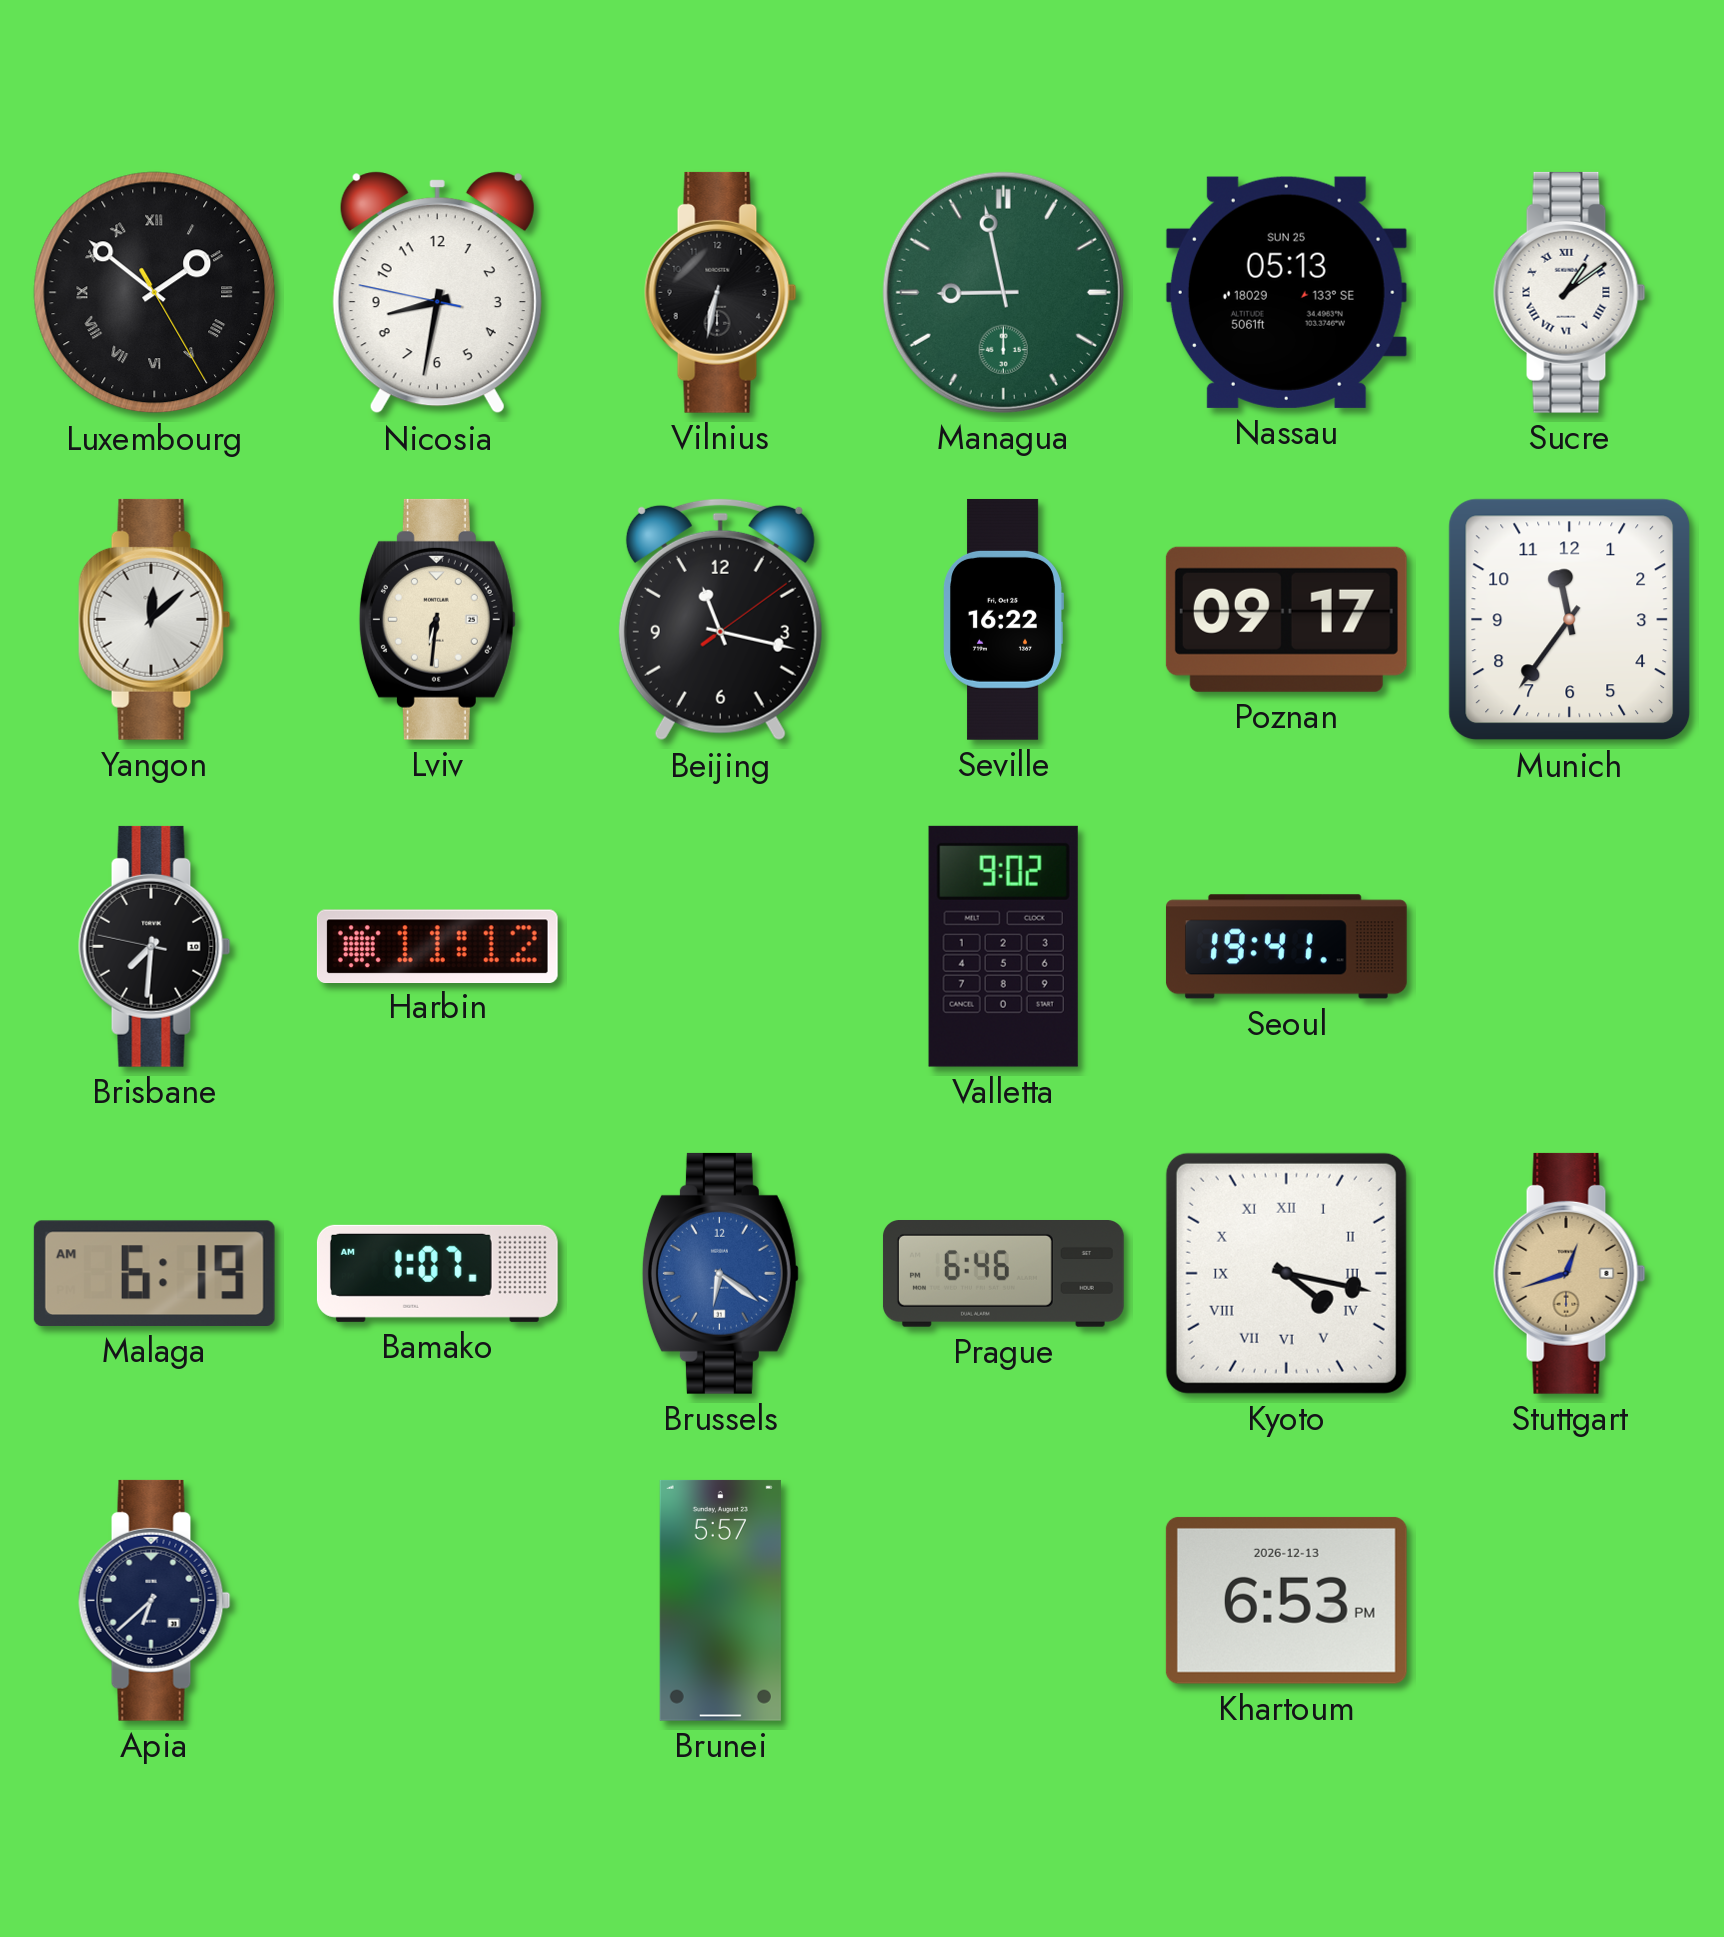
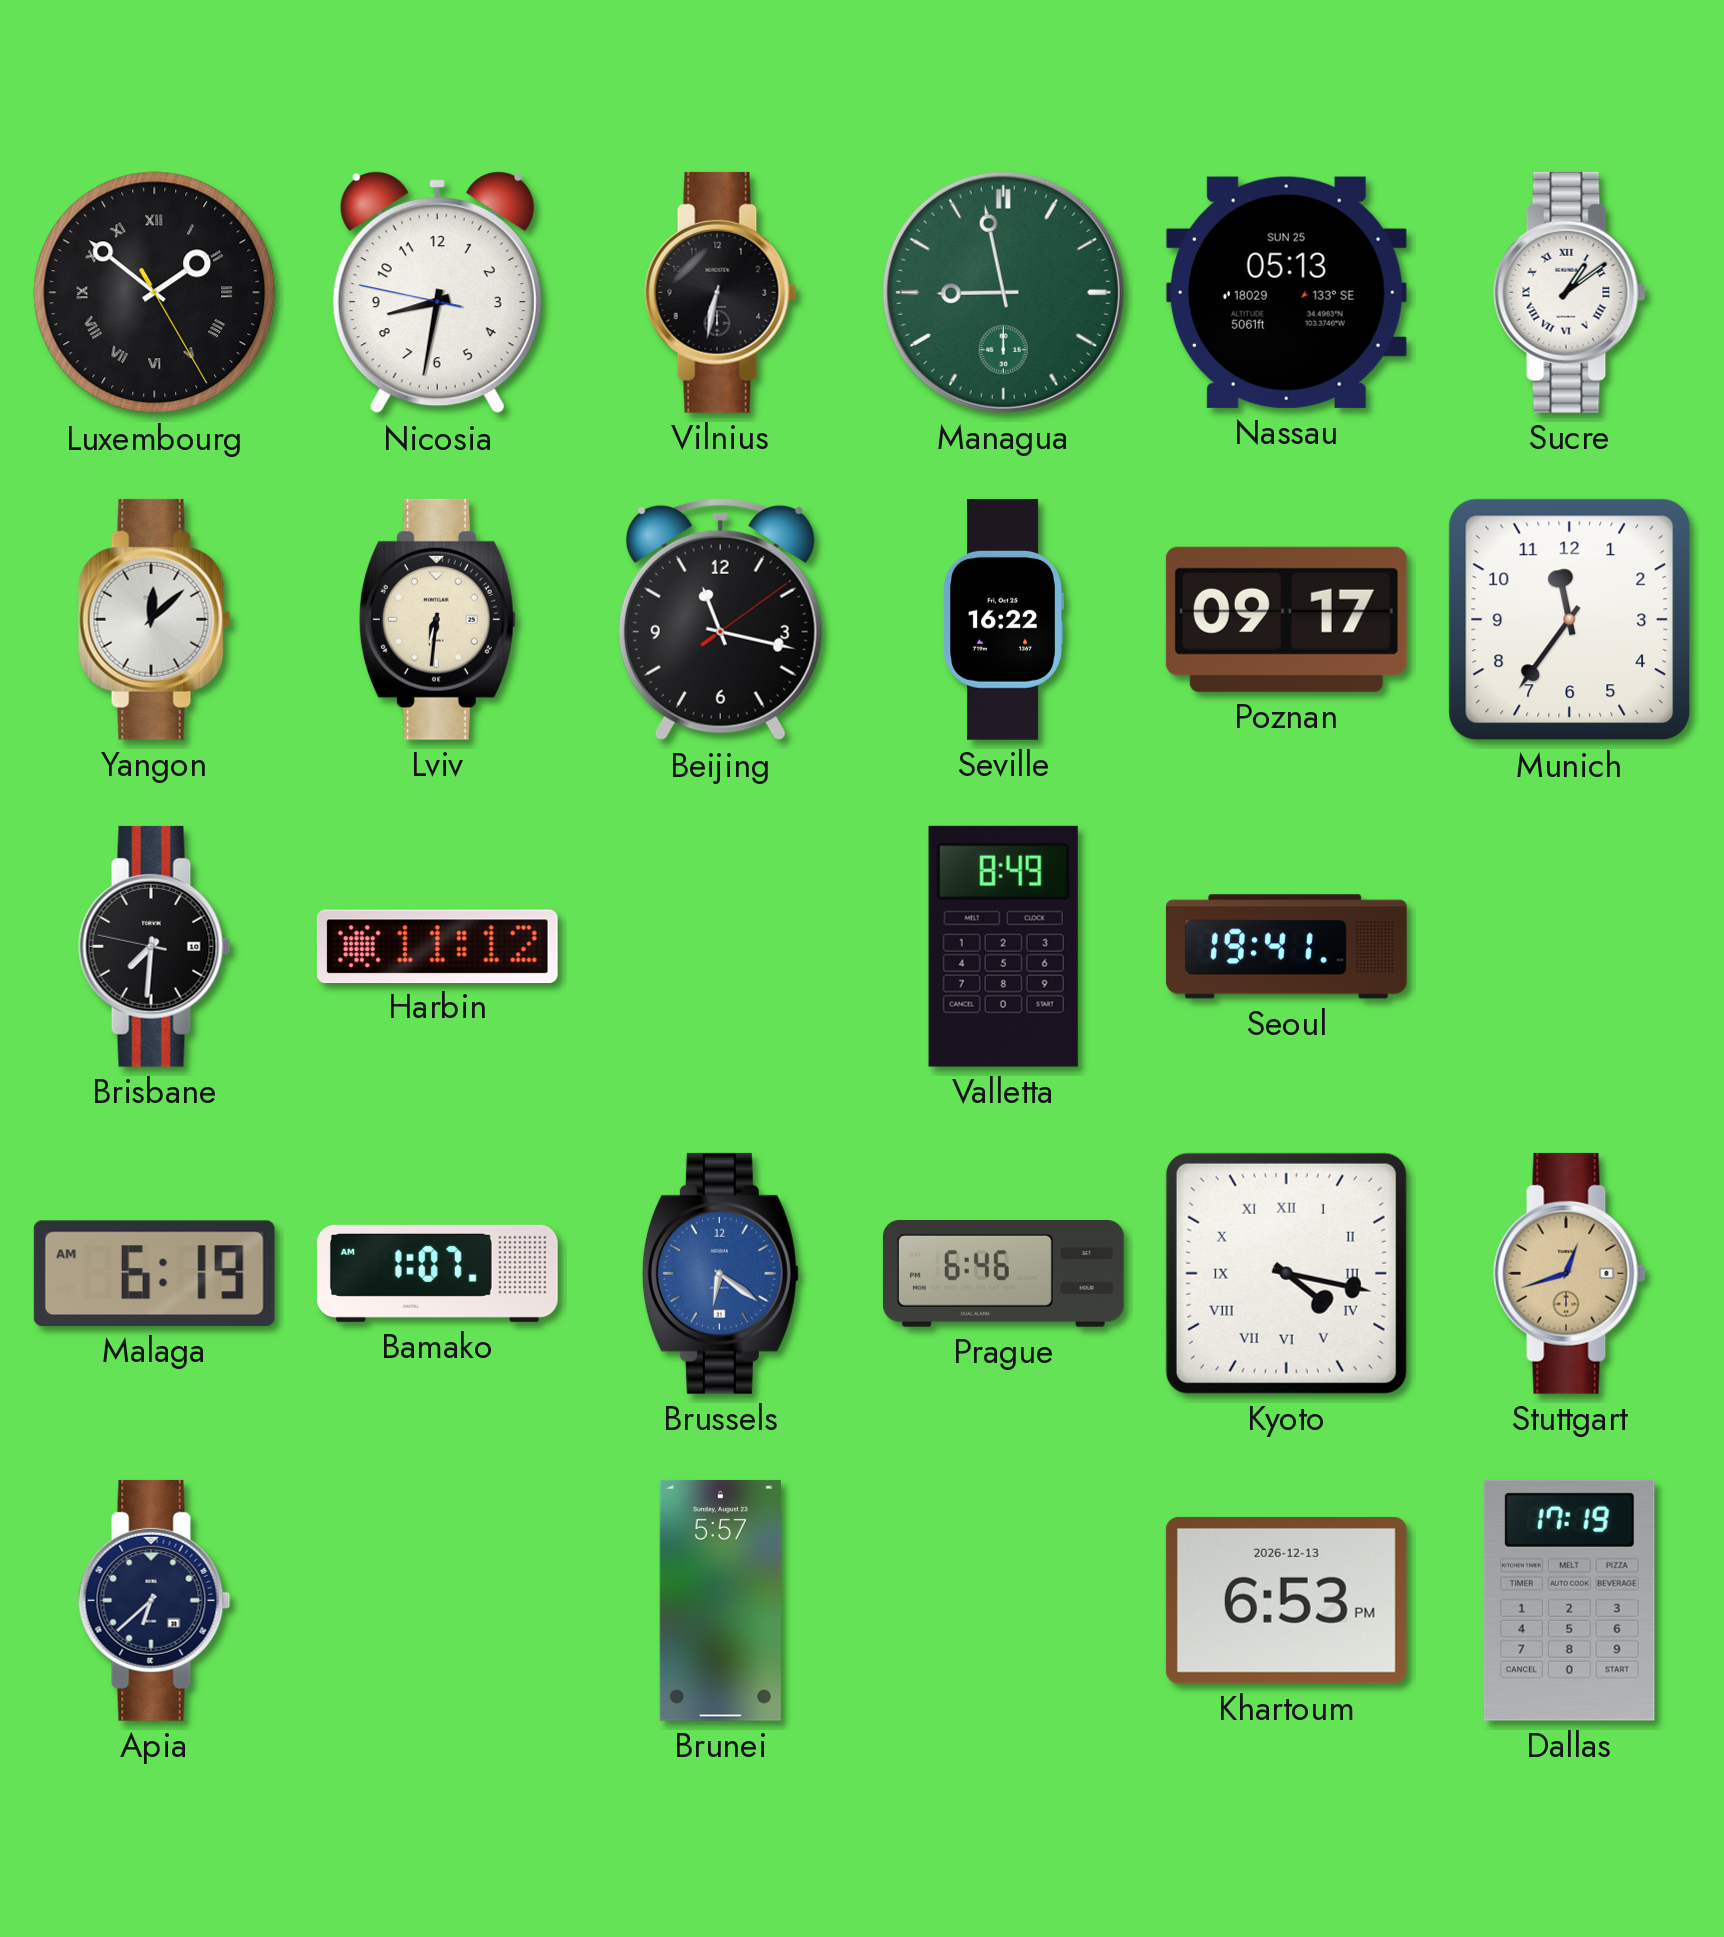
Valletta: 9:02 -> 8:49
Dallas: none -> 17:19
